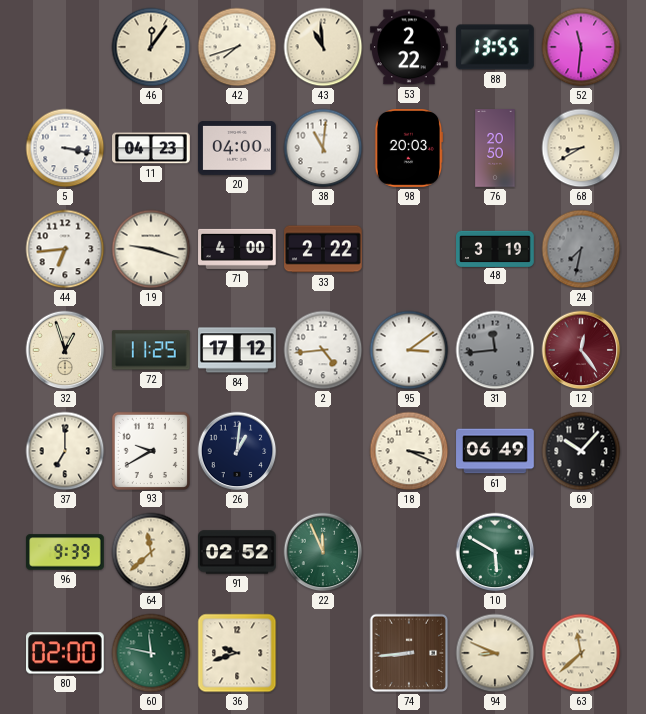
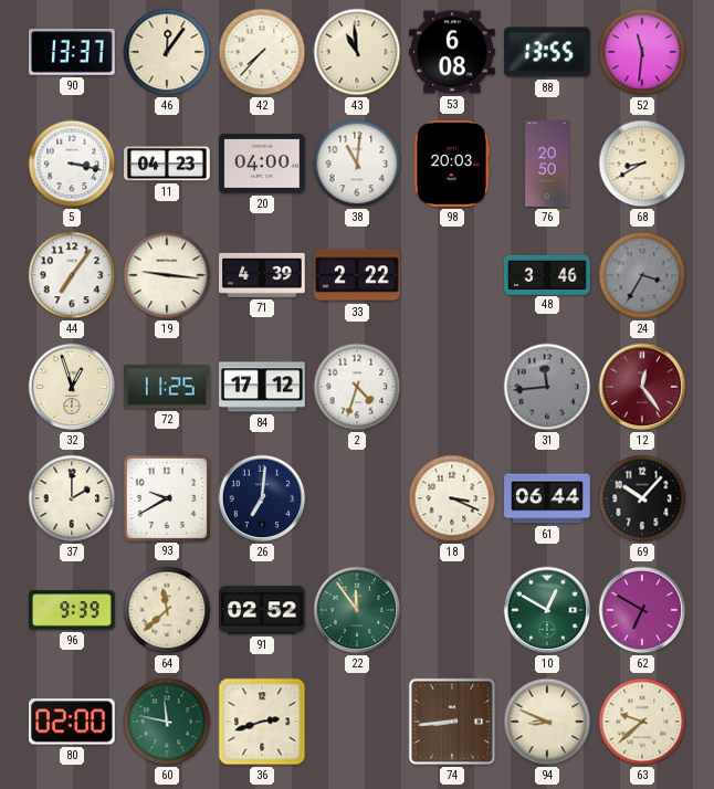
90: none -> 13:37
42: 7:42 -> 7:37
53: 2:22 -> 6:08
44: 6:44 -> 7:06
19: 9:18 -> 9:16
71: 4:00 -> 4:39
48: 3:19 -> 3:46
24: 7:32 -> 3:35
2: 4:44 -> 4:33
95: 3:09 -> none
37: 7:00 -> 2:00
26: 1:01 -> 7:01
61: 06:49 -> 06:44
22: 11:56 -> 11:54
10: 5:50 -> 12:50
62: none -> 6:50
36: 9:42 -> 2:42
63: 11:38 -> 9:38
